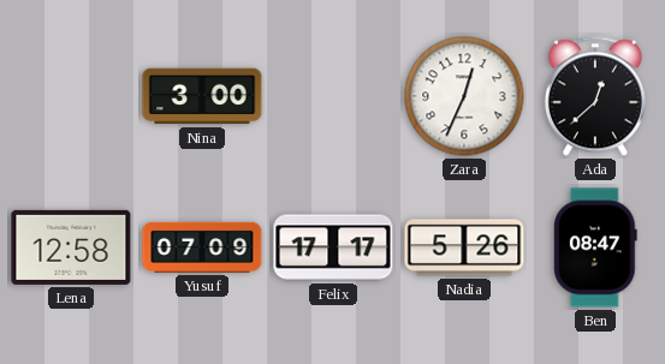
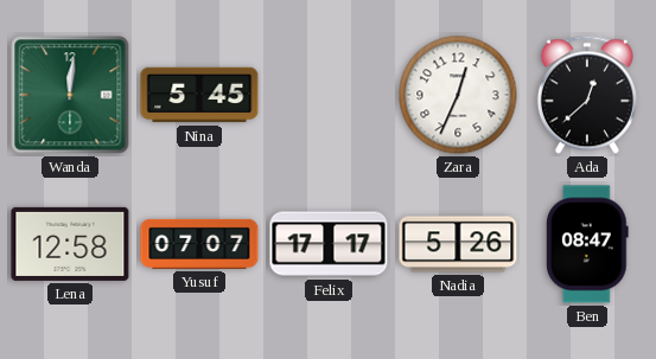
Wanda: none -> 12:01
Nina: 3:00 -> 5:45
Yusuf: 07:09 -> 07:07
